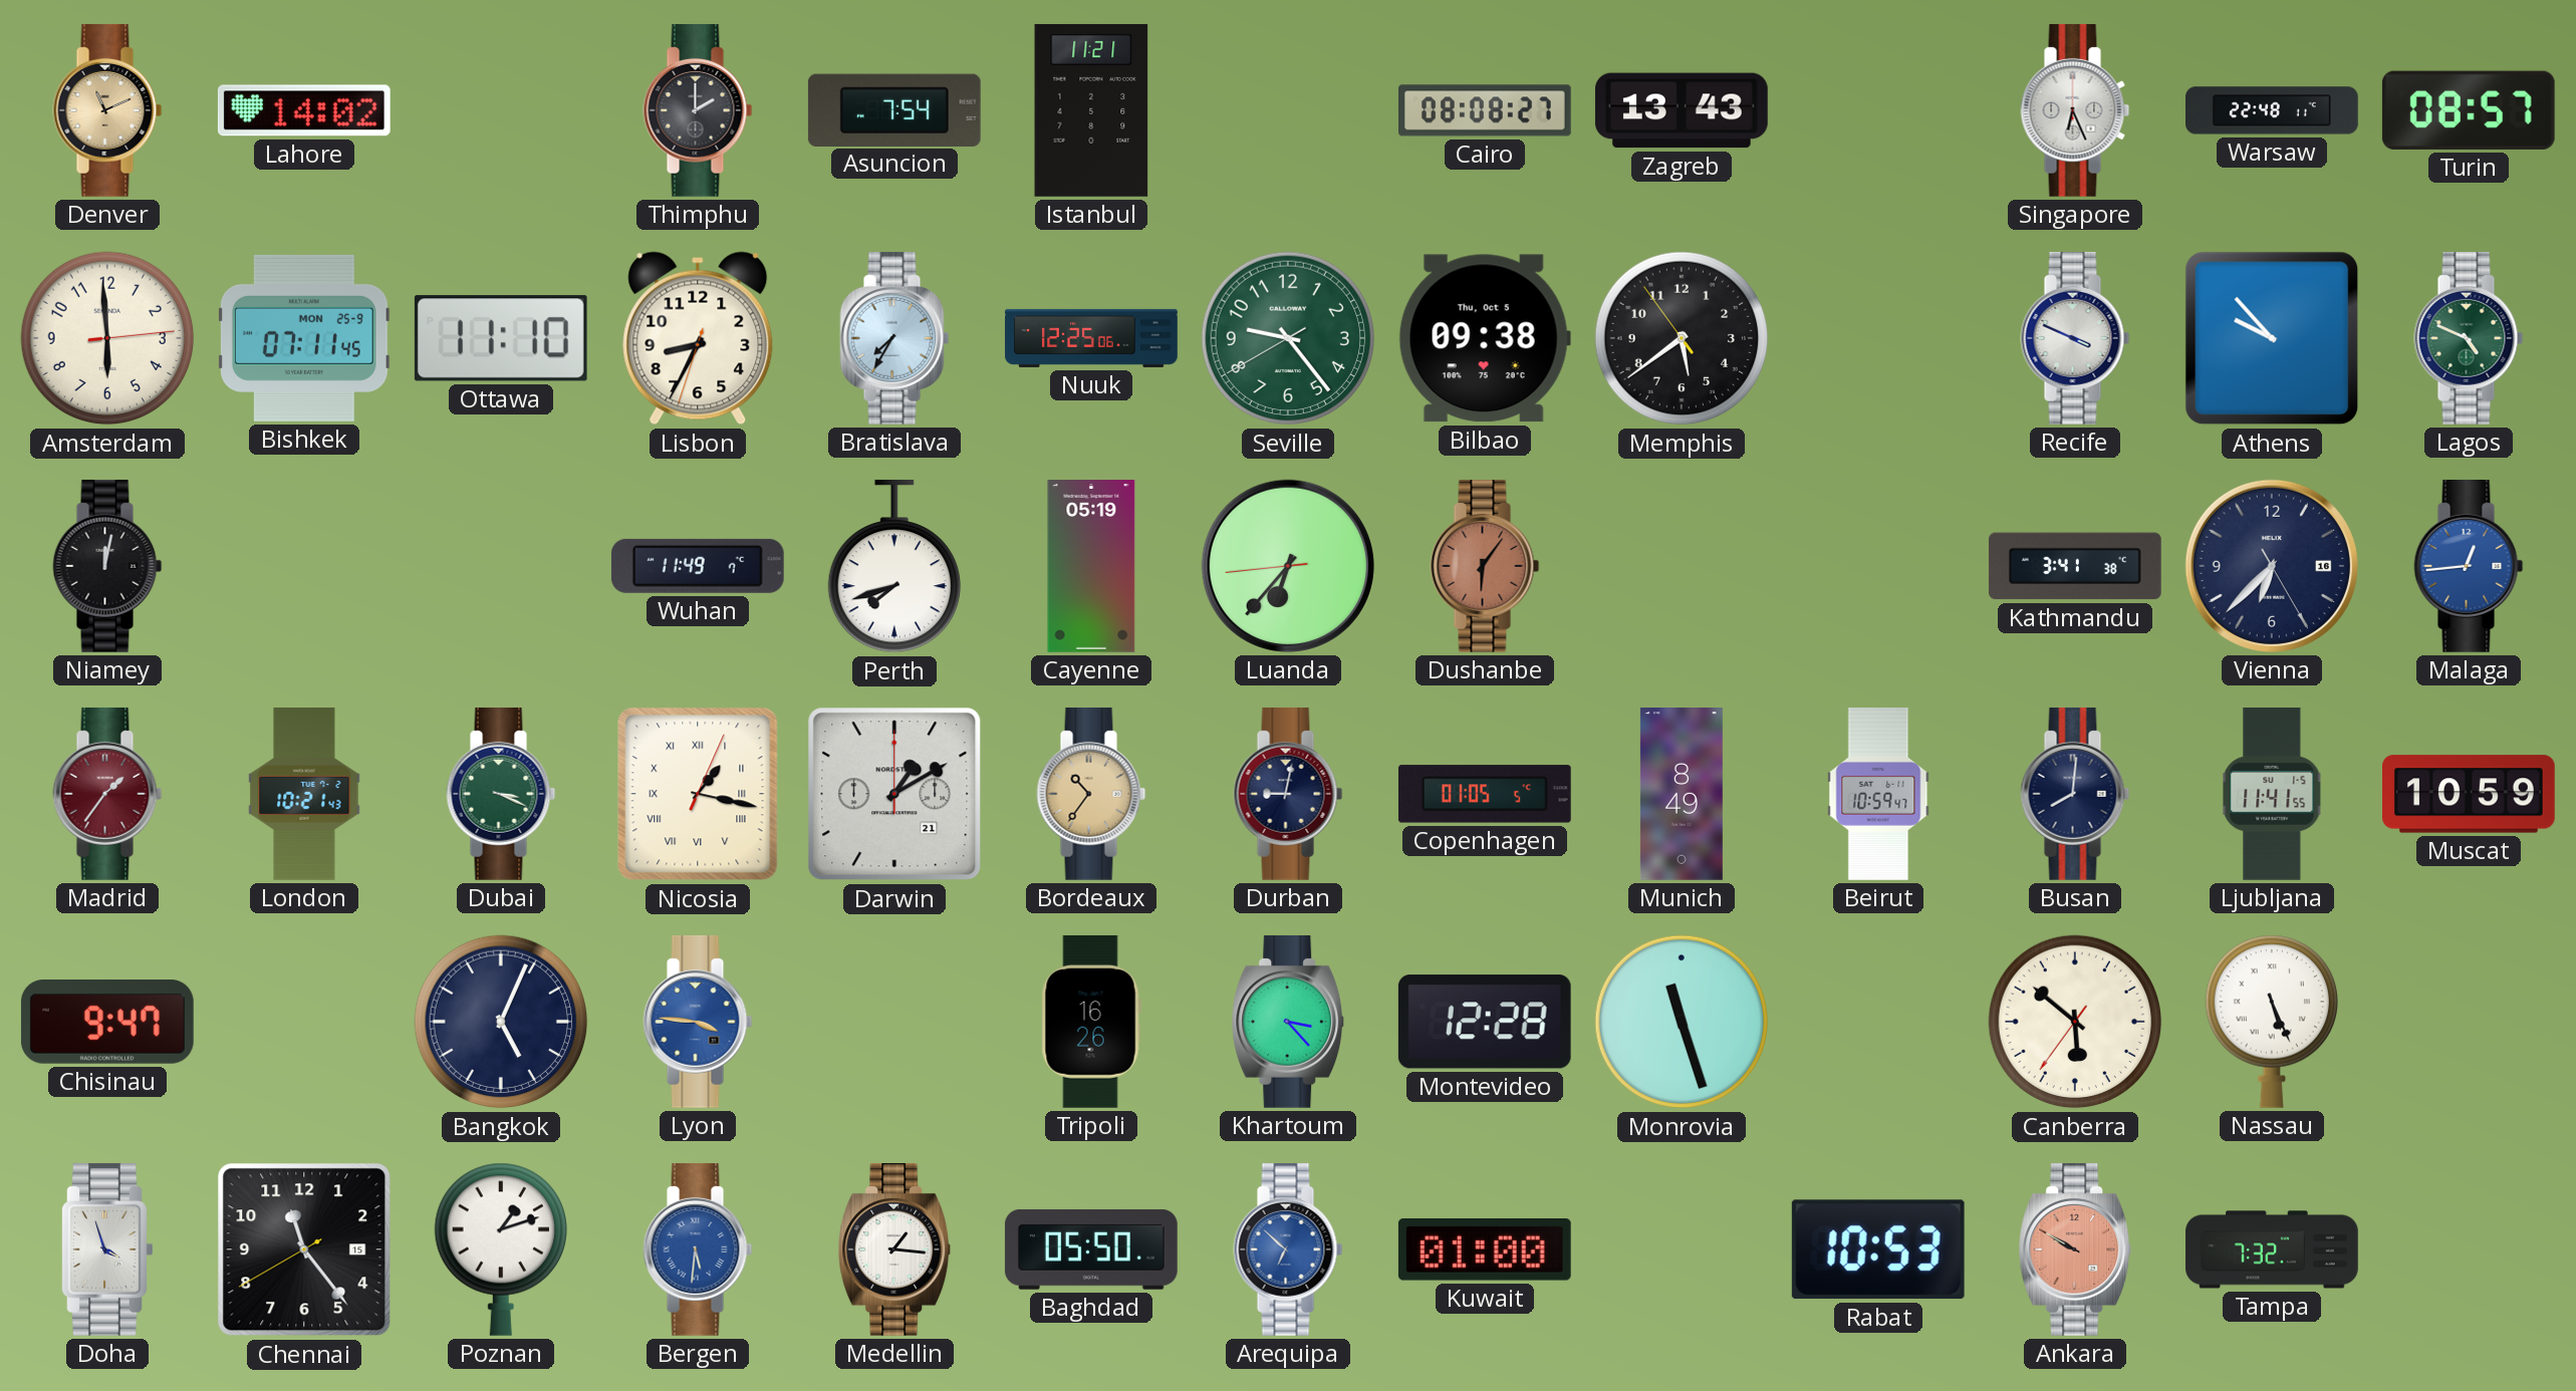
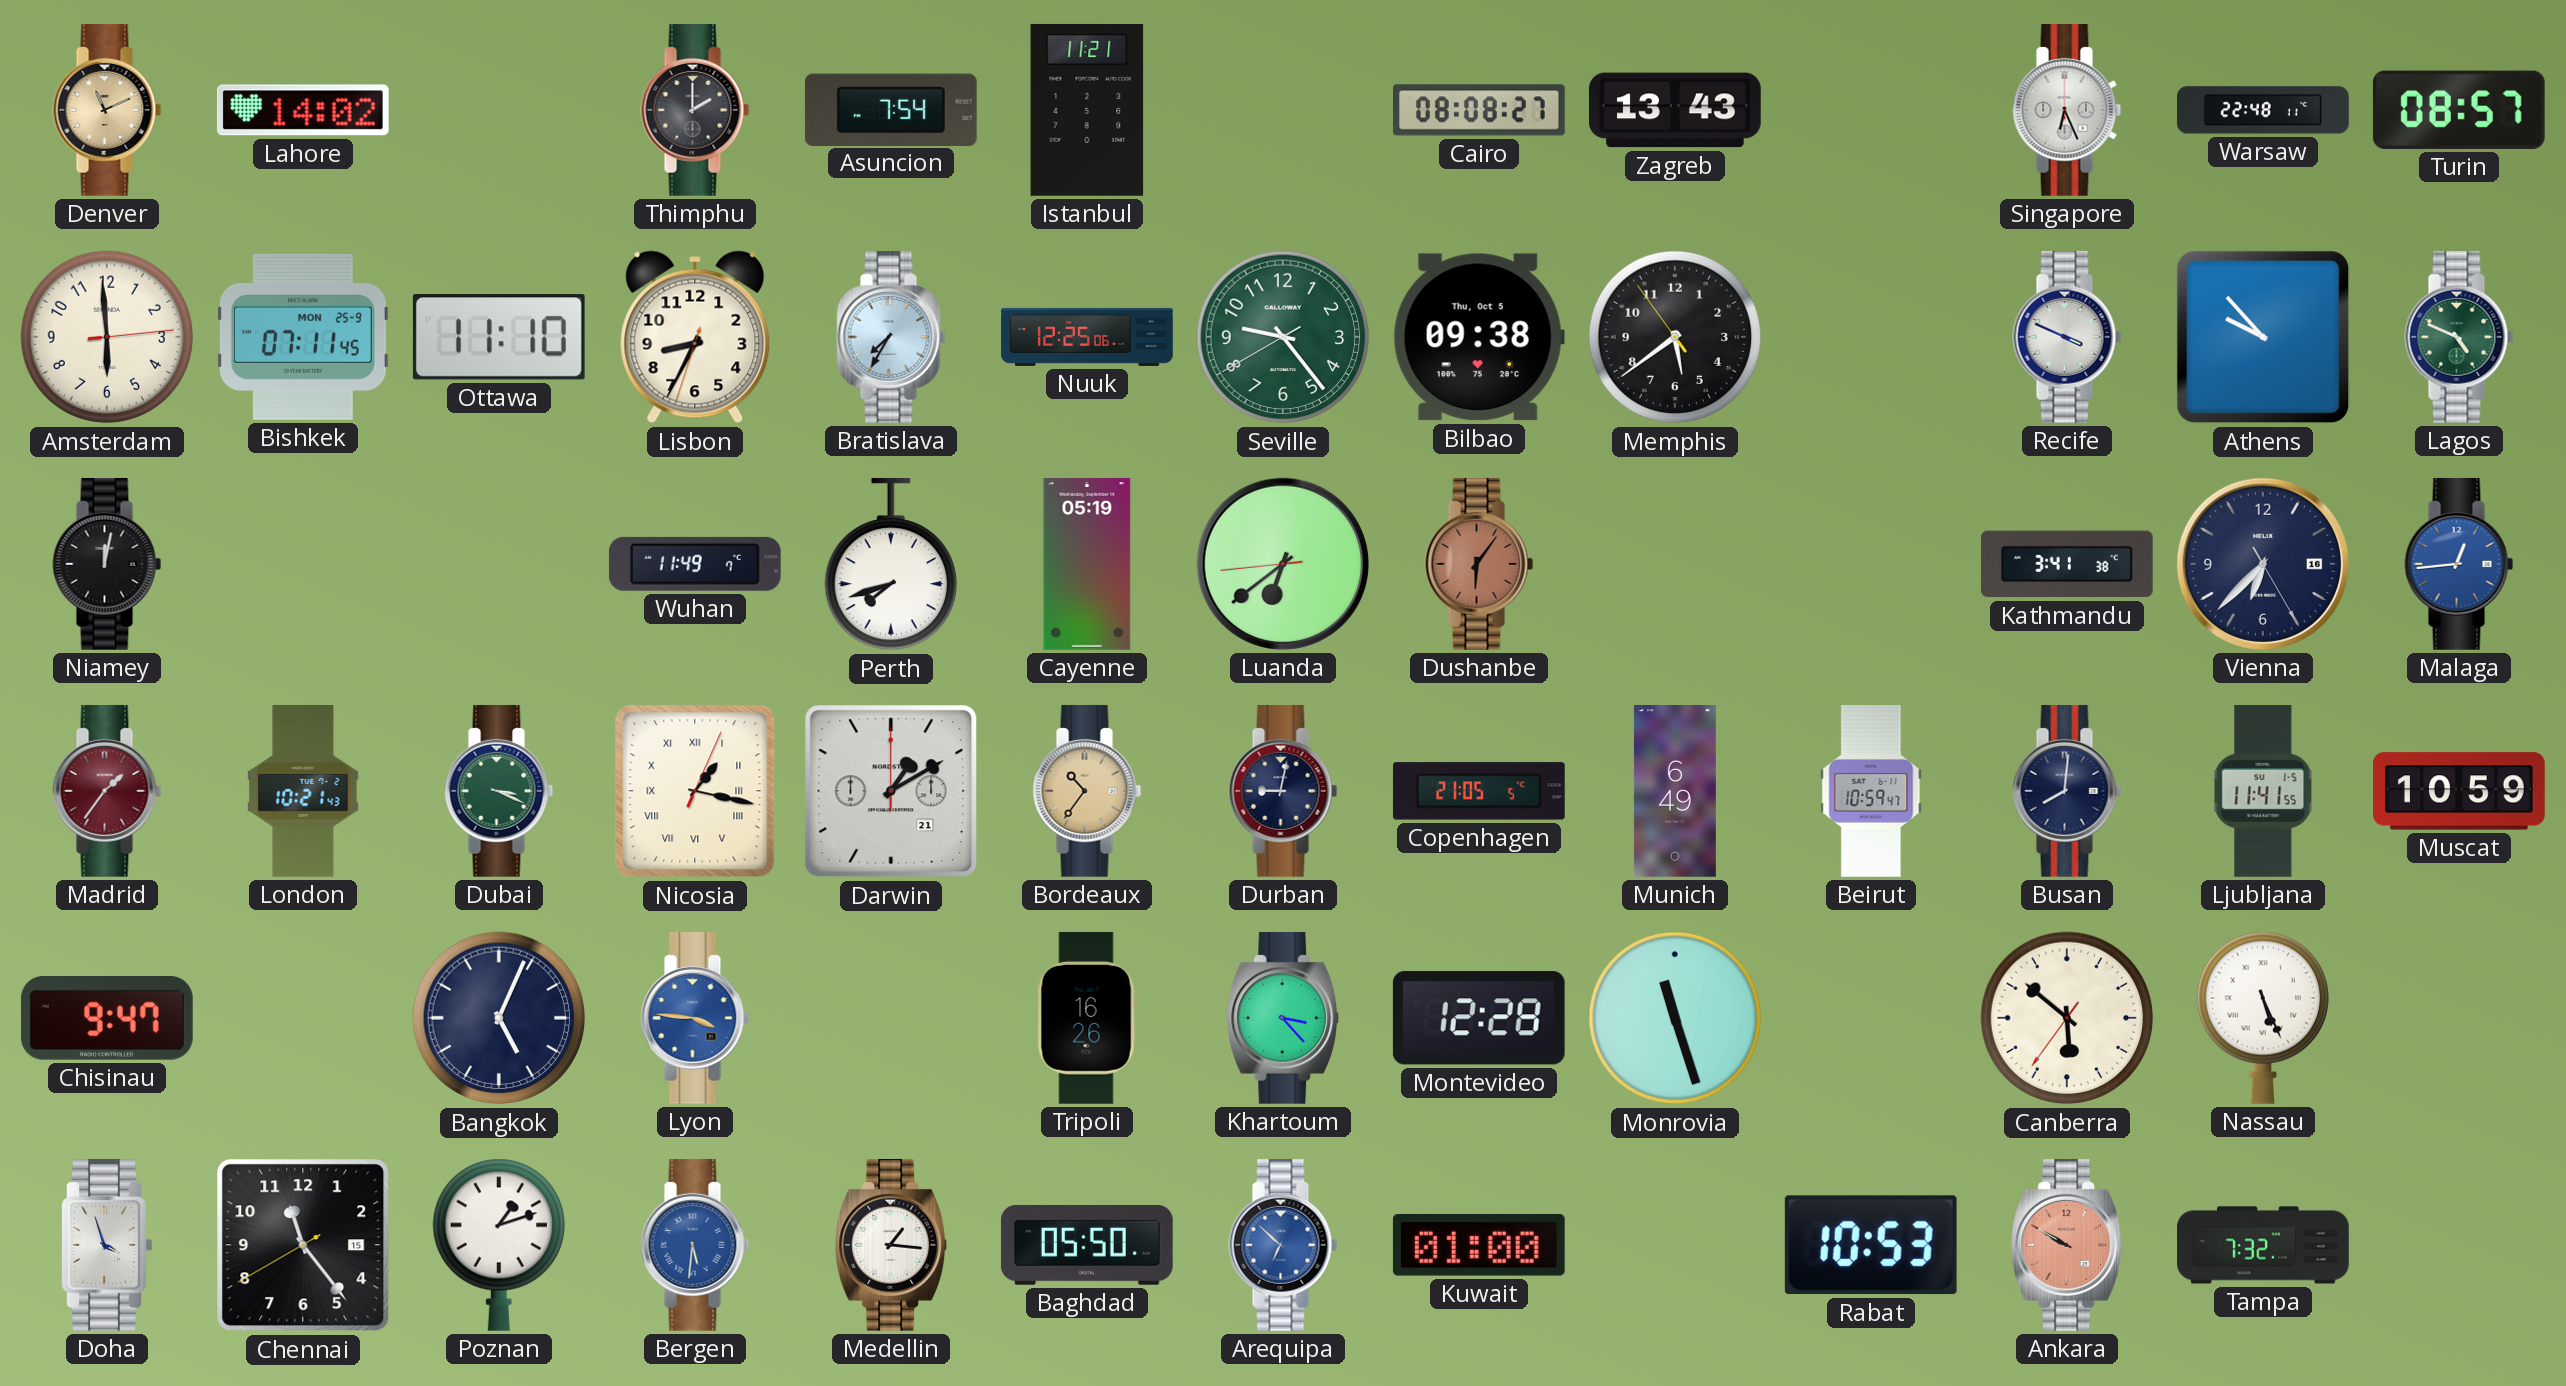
Luanda: 6:36 -> 6:38
Copenhagen: 01:05 -> 21:05
Munich: 8:49 -> 6:49
